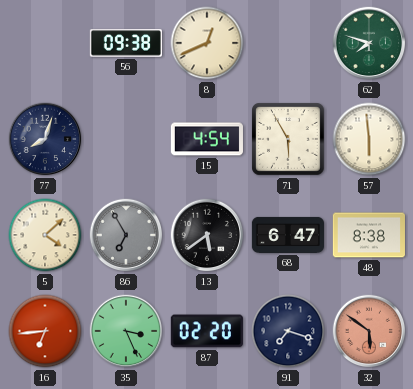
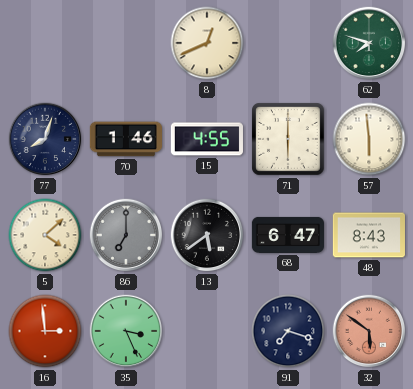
56: 09:38 -> none
70: none -> 1:46
15: 4:54 -> 4:55
71: 5:55 -> 6:00
86: 6:55 -> 7:00
48: 8:38 -> 8:43
16: 6:44 -> 2:59
87: 02:20 -> none
